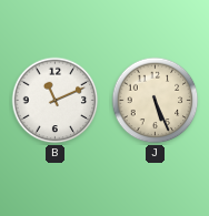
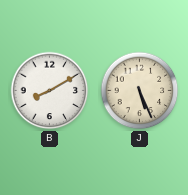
B: 11:11 -> 8:10
